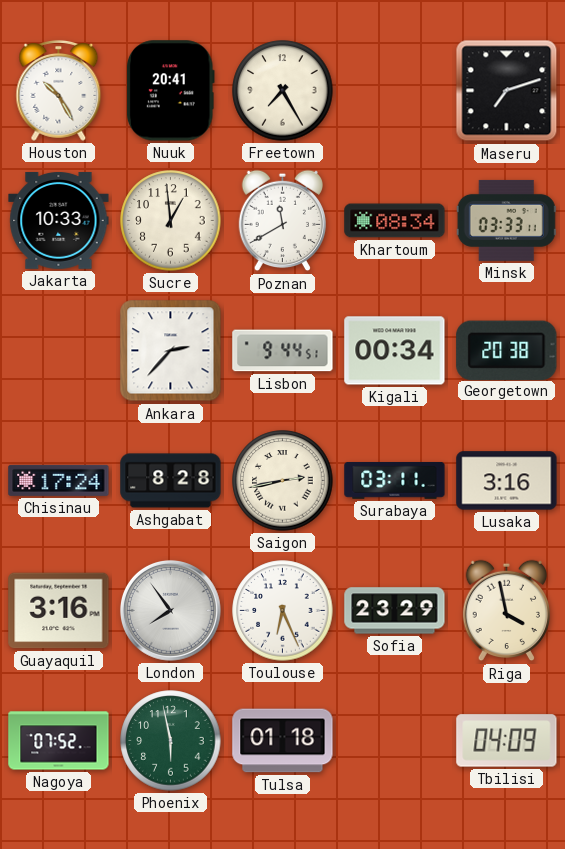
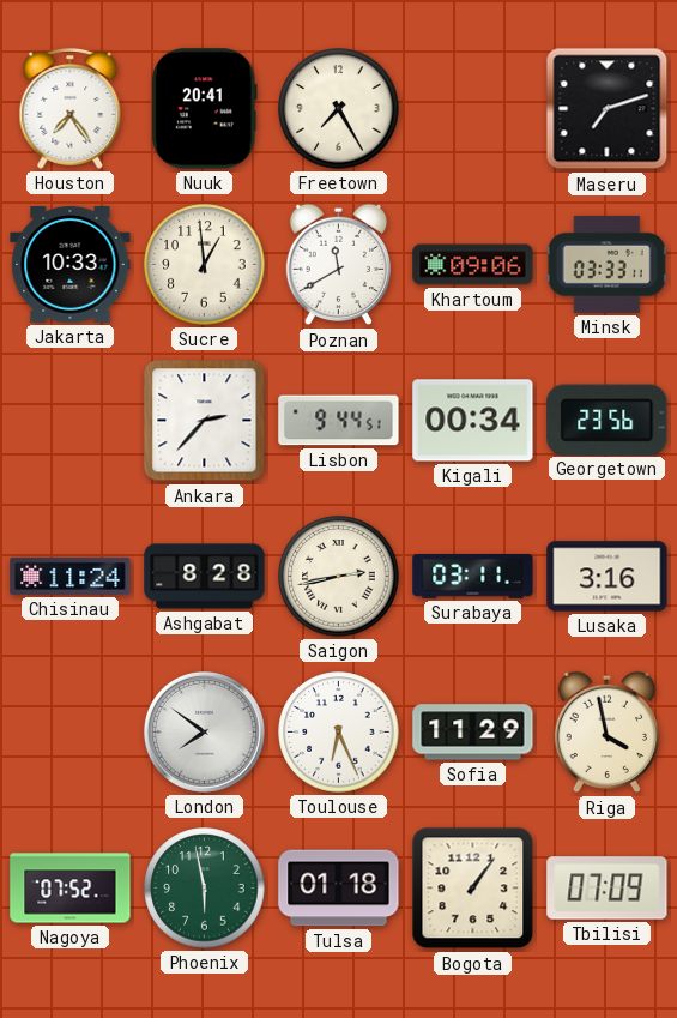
Houston: 10:25 -> 7:24
Khartoum: 08:34 -> 09:06
Georgetown: 20:38 -> 23:56
Chisinau: 17:24 -> 11:24
Guayaquil: 3:16 -> none
London: 7:54 -> 7:51
Sofia: 23:29 -> 11:29
Bogota: none -> 1:06
Tbilisi: 04:09 -> 07:09
